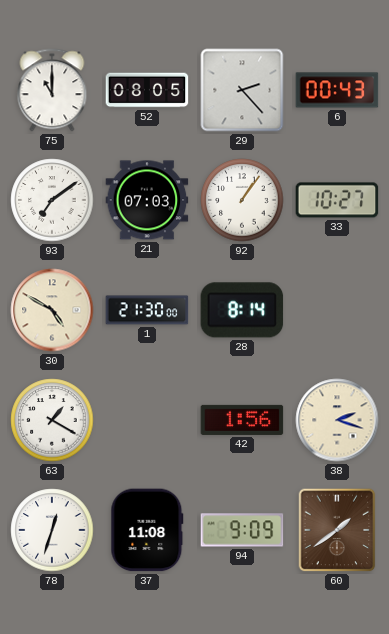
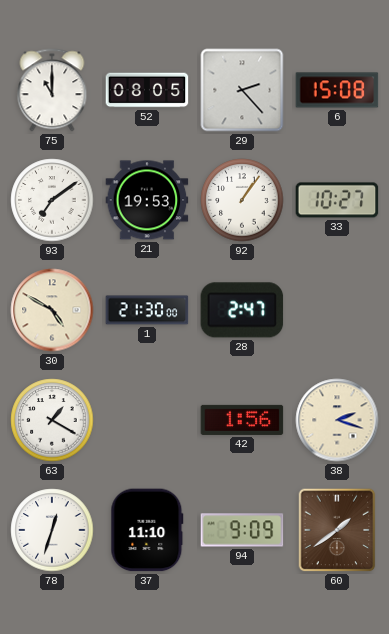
6: 00:43 -> 15:08
21: 07:03 -> 19:53
28: 8:14 -> 2:47
37: 11:08 -> 11:10
